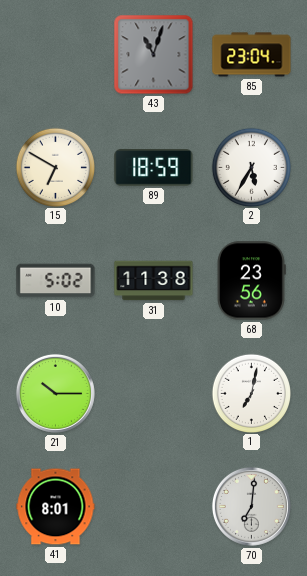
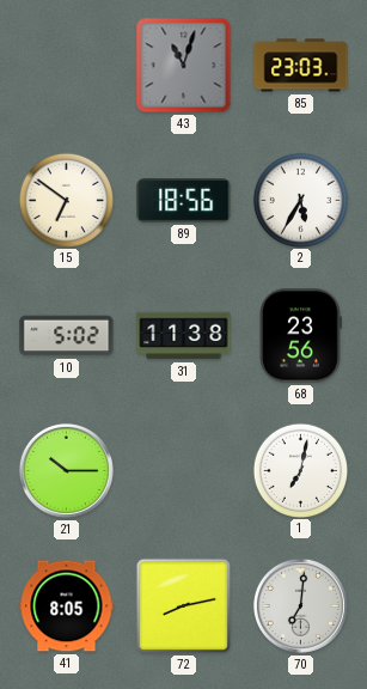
85: 23:04 -> 23:03
15: 6:50 -> 6:51
89: 18:59 -> 18:56
41: 8:01 -> 8:05
72: none -> 8:13
